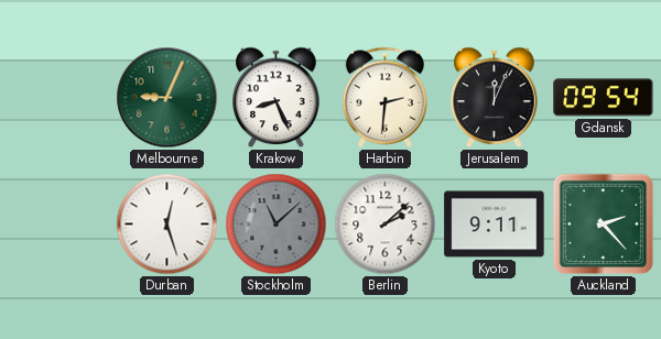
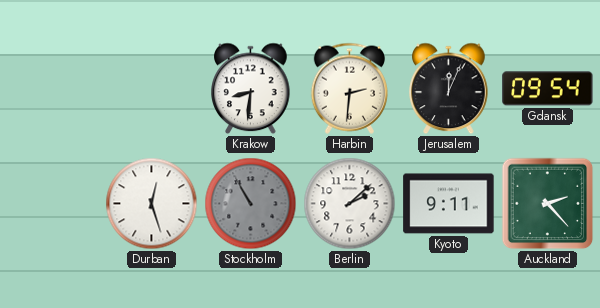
Melbourne: 9:04 -> none
Krakow: 8:26 -> 8:31
Stockholm: 11:08 -> 10:55
